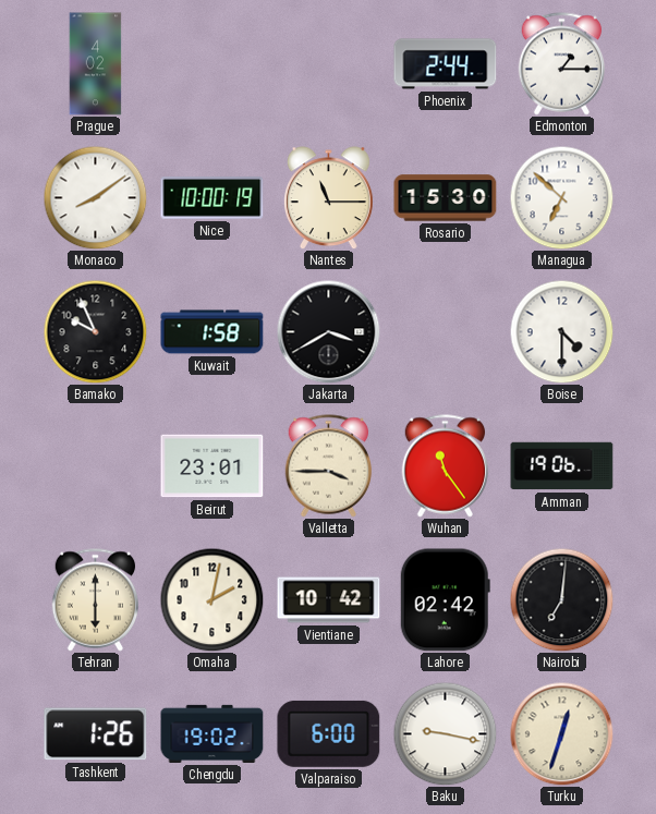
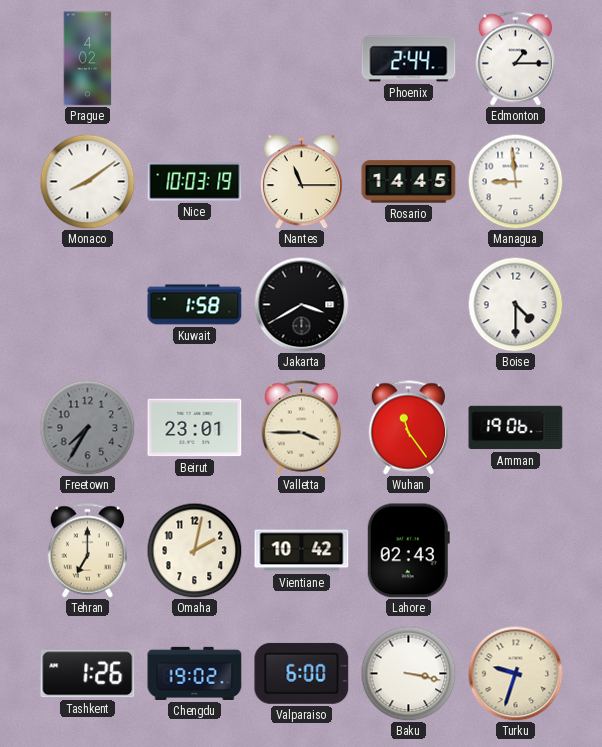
Nice: 10:00 -> 10:03
Rosario: 15:30 -> 14:45
Managua: 6:52 -> 8:59
Bamako: 9:56 -> none
Freetown: none -> 7:35
Tehran: 6:00 -> 7:00
Lahore: 02:42 -> 02:43
Nairobi: 7:01 -> none
Baku: 9:17 -> 3:17
Turku: 12:33 -> 9:33
